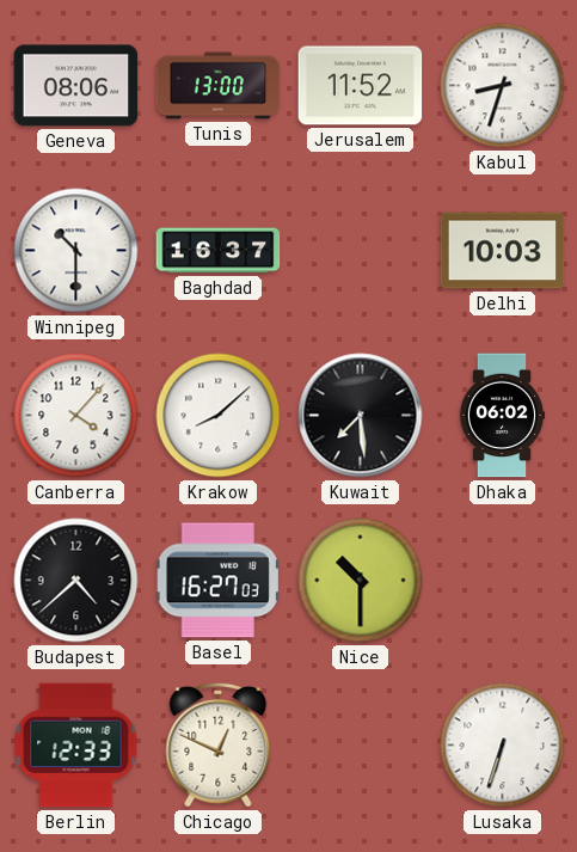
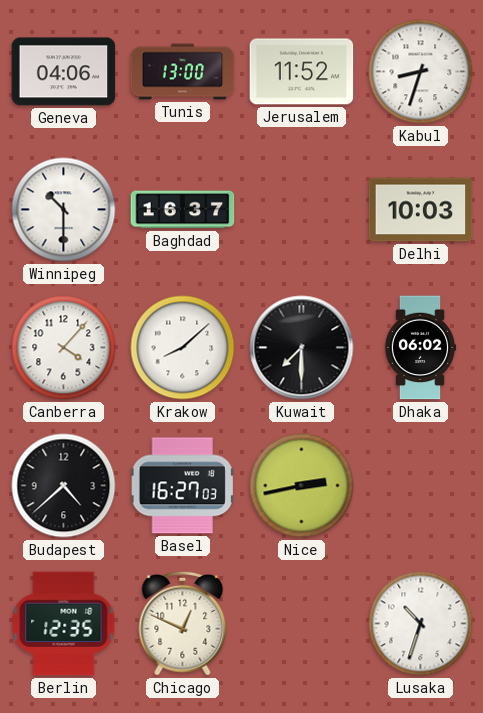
Geneva: 08:06 -> 04:06
Kuwait: 7:29 -> 7:30
Nice: 10:30 -> 2:43
Berlin: 12:33 -> 12:35
Lusaka: 6:33 -> 10:33
